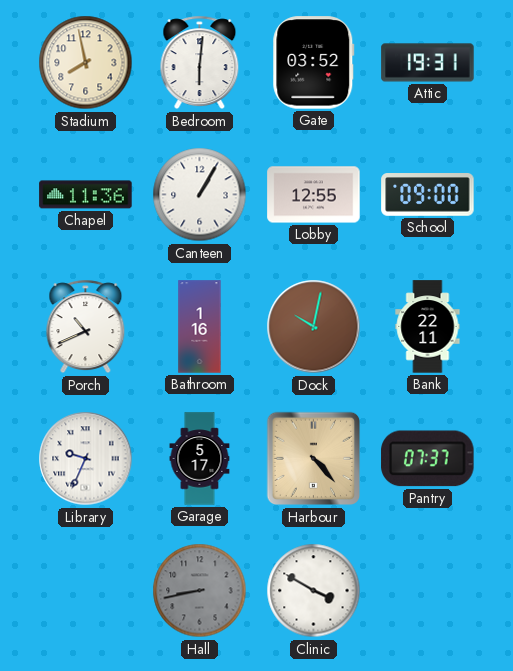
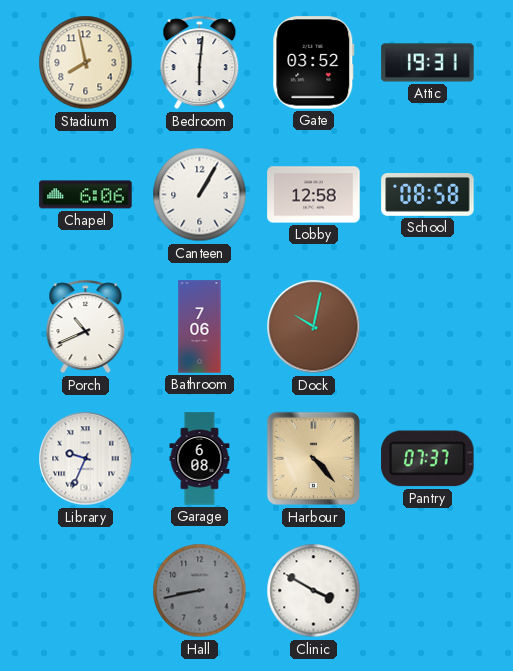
Chapel: 11:36 -> 6:06
Lobby: 12:55 -> 12:58
School: 09:00 -> 08:58
Bathroom: 1:16 -> 7:06
Bank: 22:11 -> none
Garage: 5:17 -> 6:08
